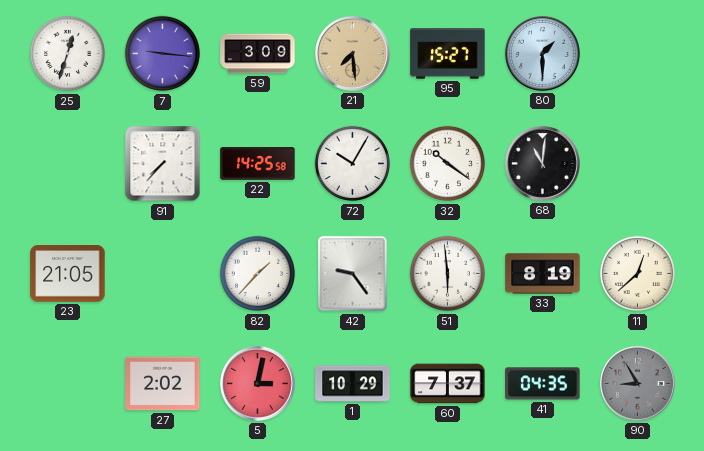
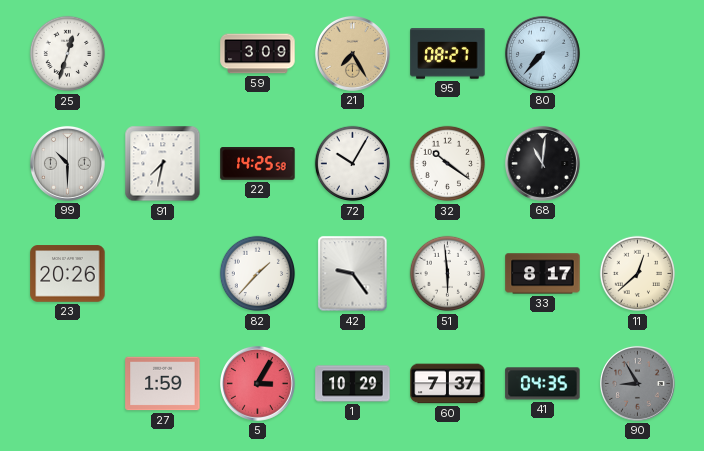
7: 9:16 -> none
21: 7:29 -> 7:25
95: 15:27 -> 08:27
80: 1:30 -> 7:37
99: none -> 10:30
91: 7:37 -> 7:32
23: 21:05 -> 20:26
33: 8:19 -> 8:17
27: 2:02 -> 1:59
5: 3:02 -> 3:05
